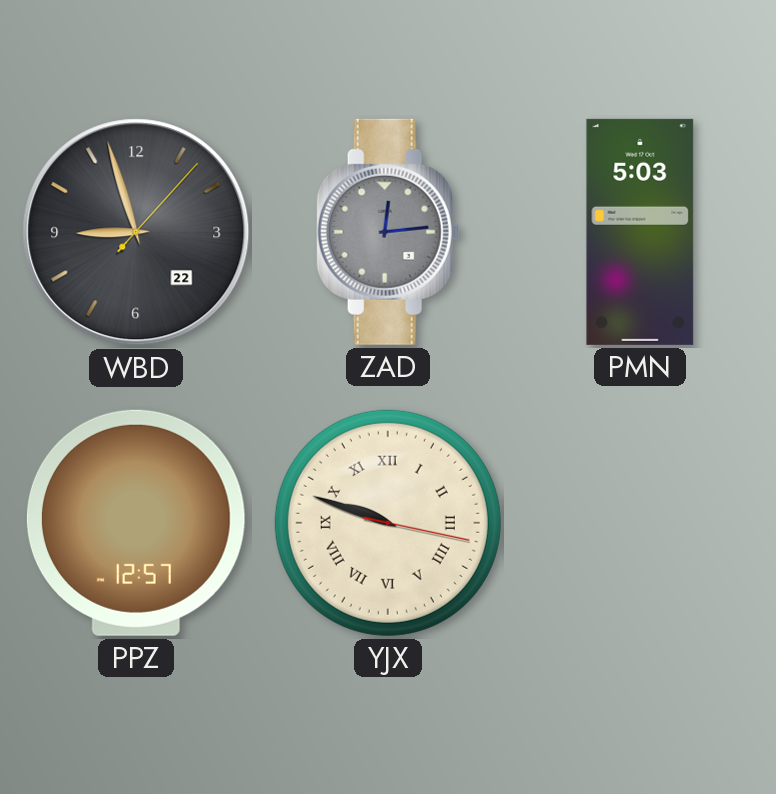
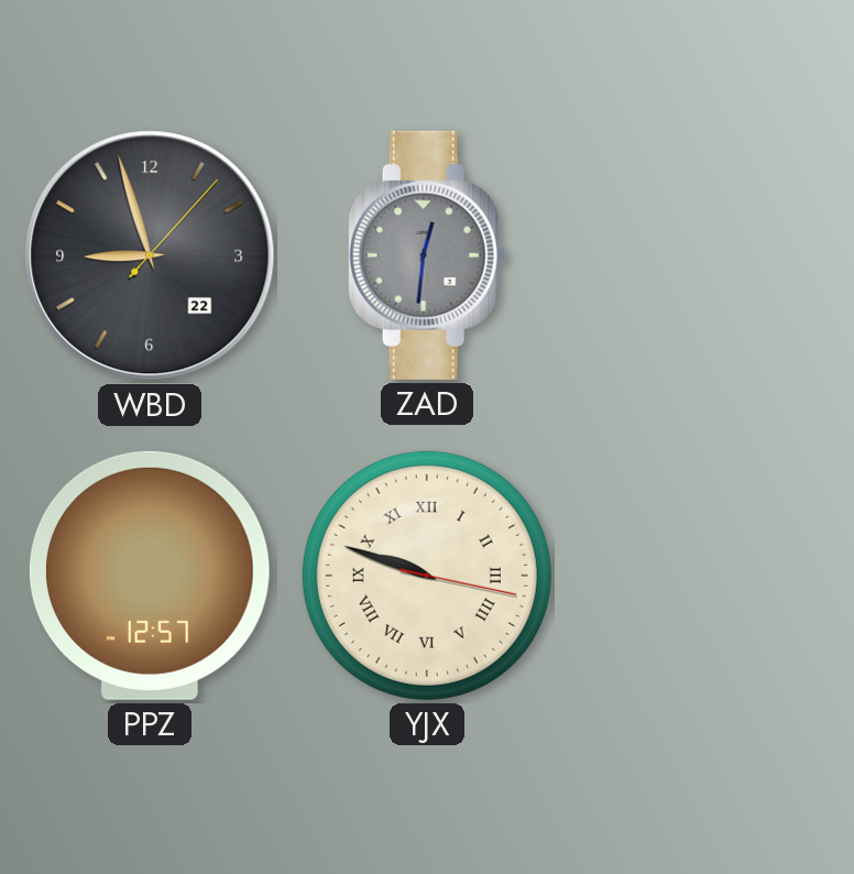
ZAD: 12:14 -> 12:31
PMN: 5:03 -> none
